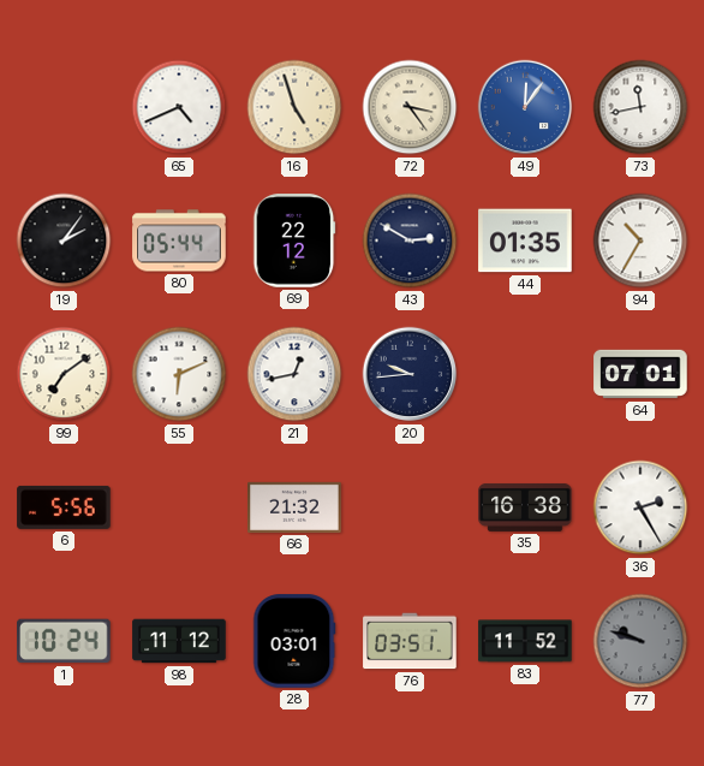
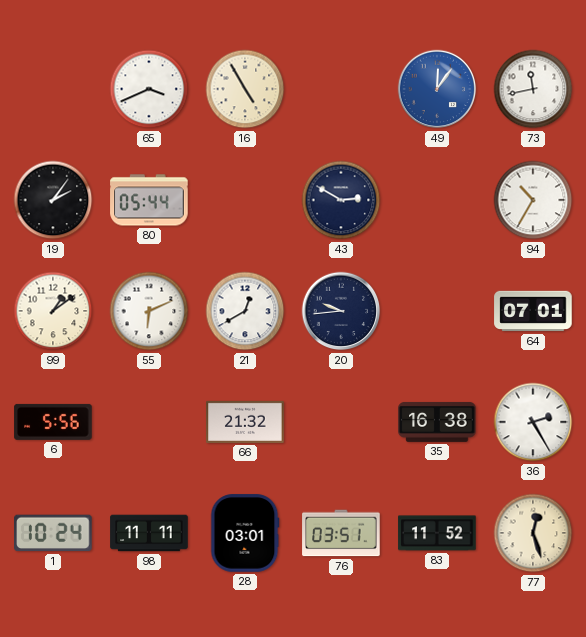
65: 4:41 -> 3:41
16: 4:57 -> 4:55
72: 3:24 -> none
69: 22:12 -> none
44: 01:35 -> none
99: 7:09 -> 1:09
21: 12:43 -> 12:40
98: 11:12 -> 11:11
77: 9:48 -> 12:27
77 dial: grey -> cream
